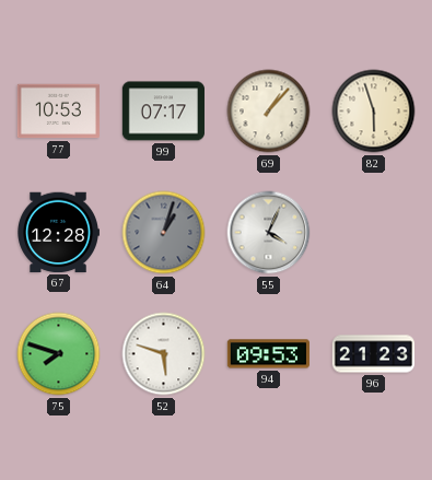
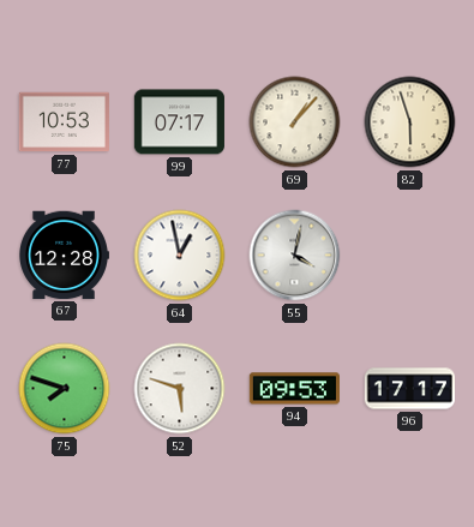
64: 1:03 -> 12:58
64 dial: grey -> white
55: 4:04 -> 4:02
96: 21:23 -> 17:17
